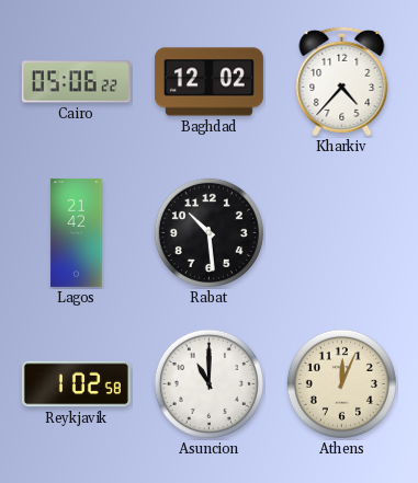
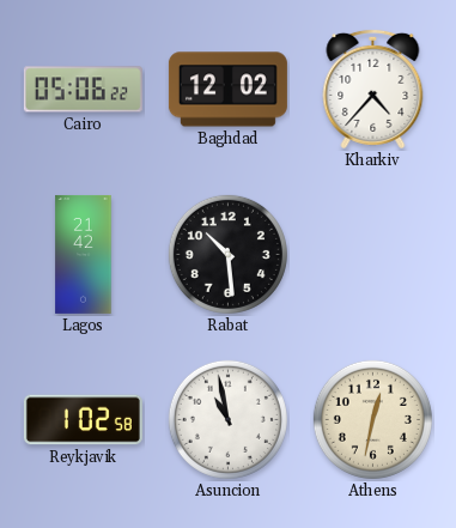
Asuncion: 11:00 -> 10:58
Athens: 12:04 -> 12:32
